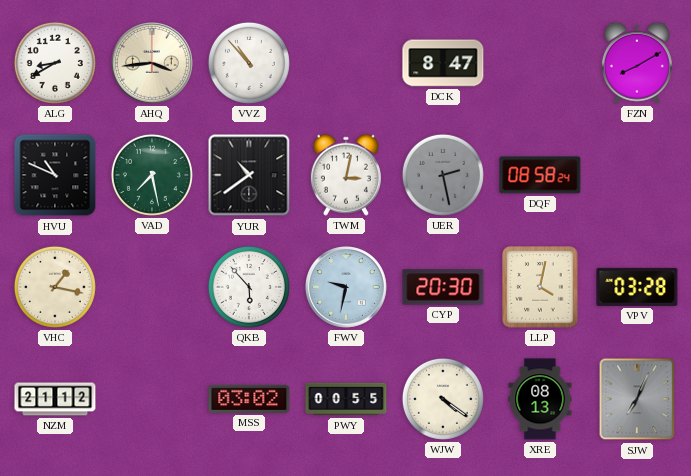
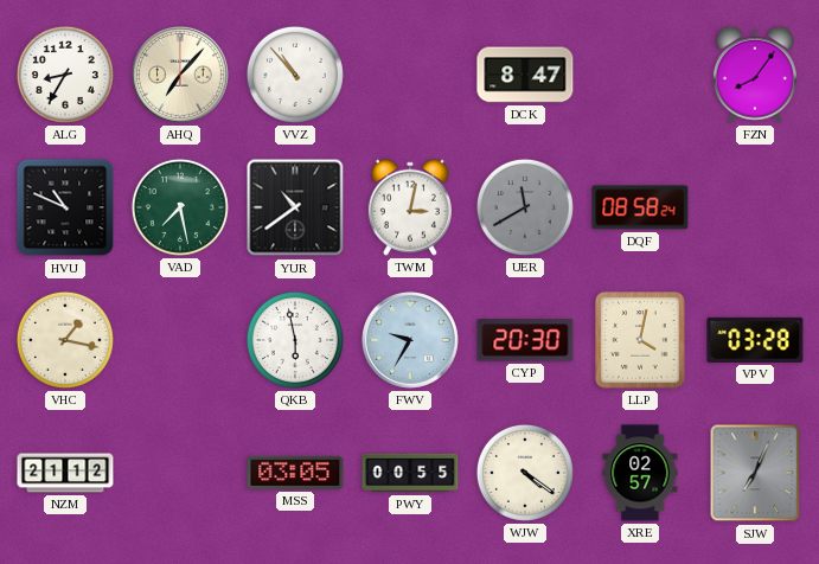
ALG: 8:40 -> 8:35
AHQ: 3:44 -> 7:07
FZN: 8:10 -> 8:06
UER: 2:28 -> 11:40
QKB: 5:53 -> 5:58
FWV: 9:32 -> 9:35
MSS: 03:02 -> 03:05
XRE: 08:13 -> 02:57
